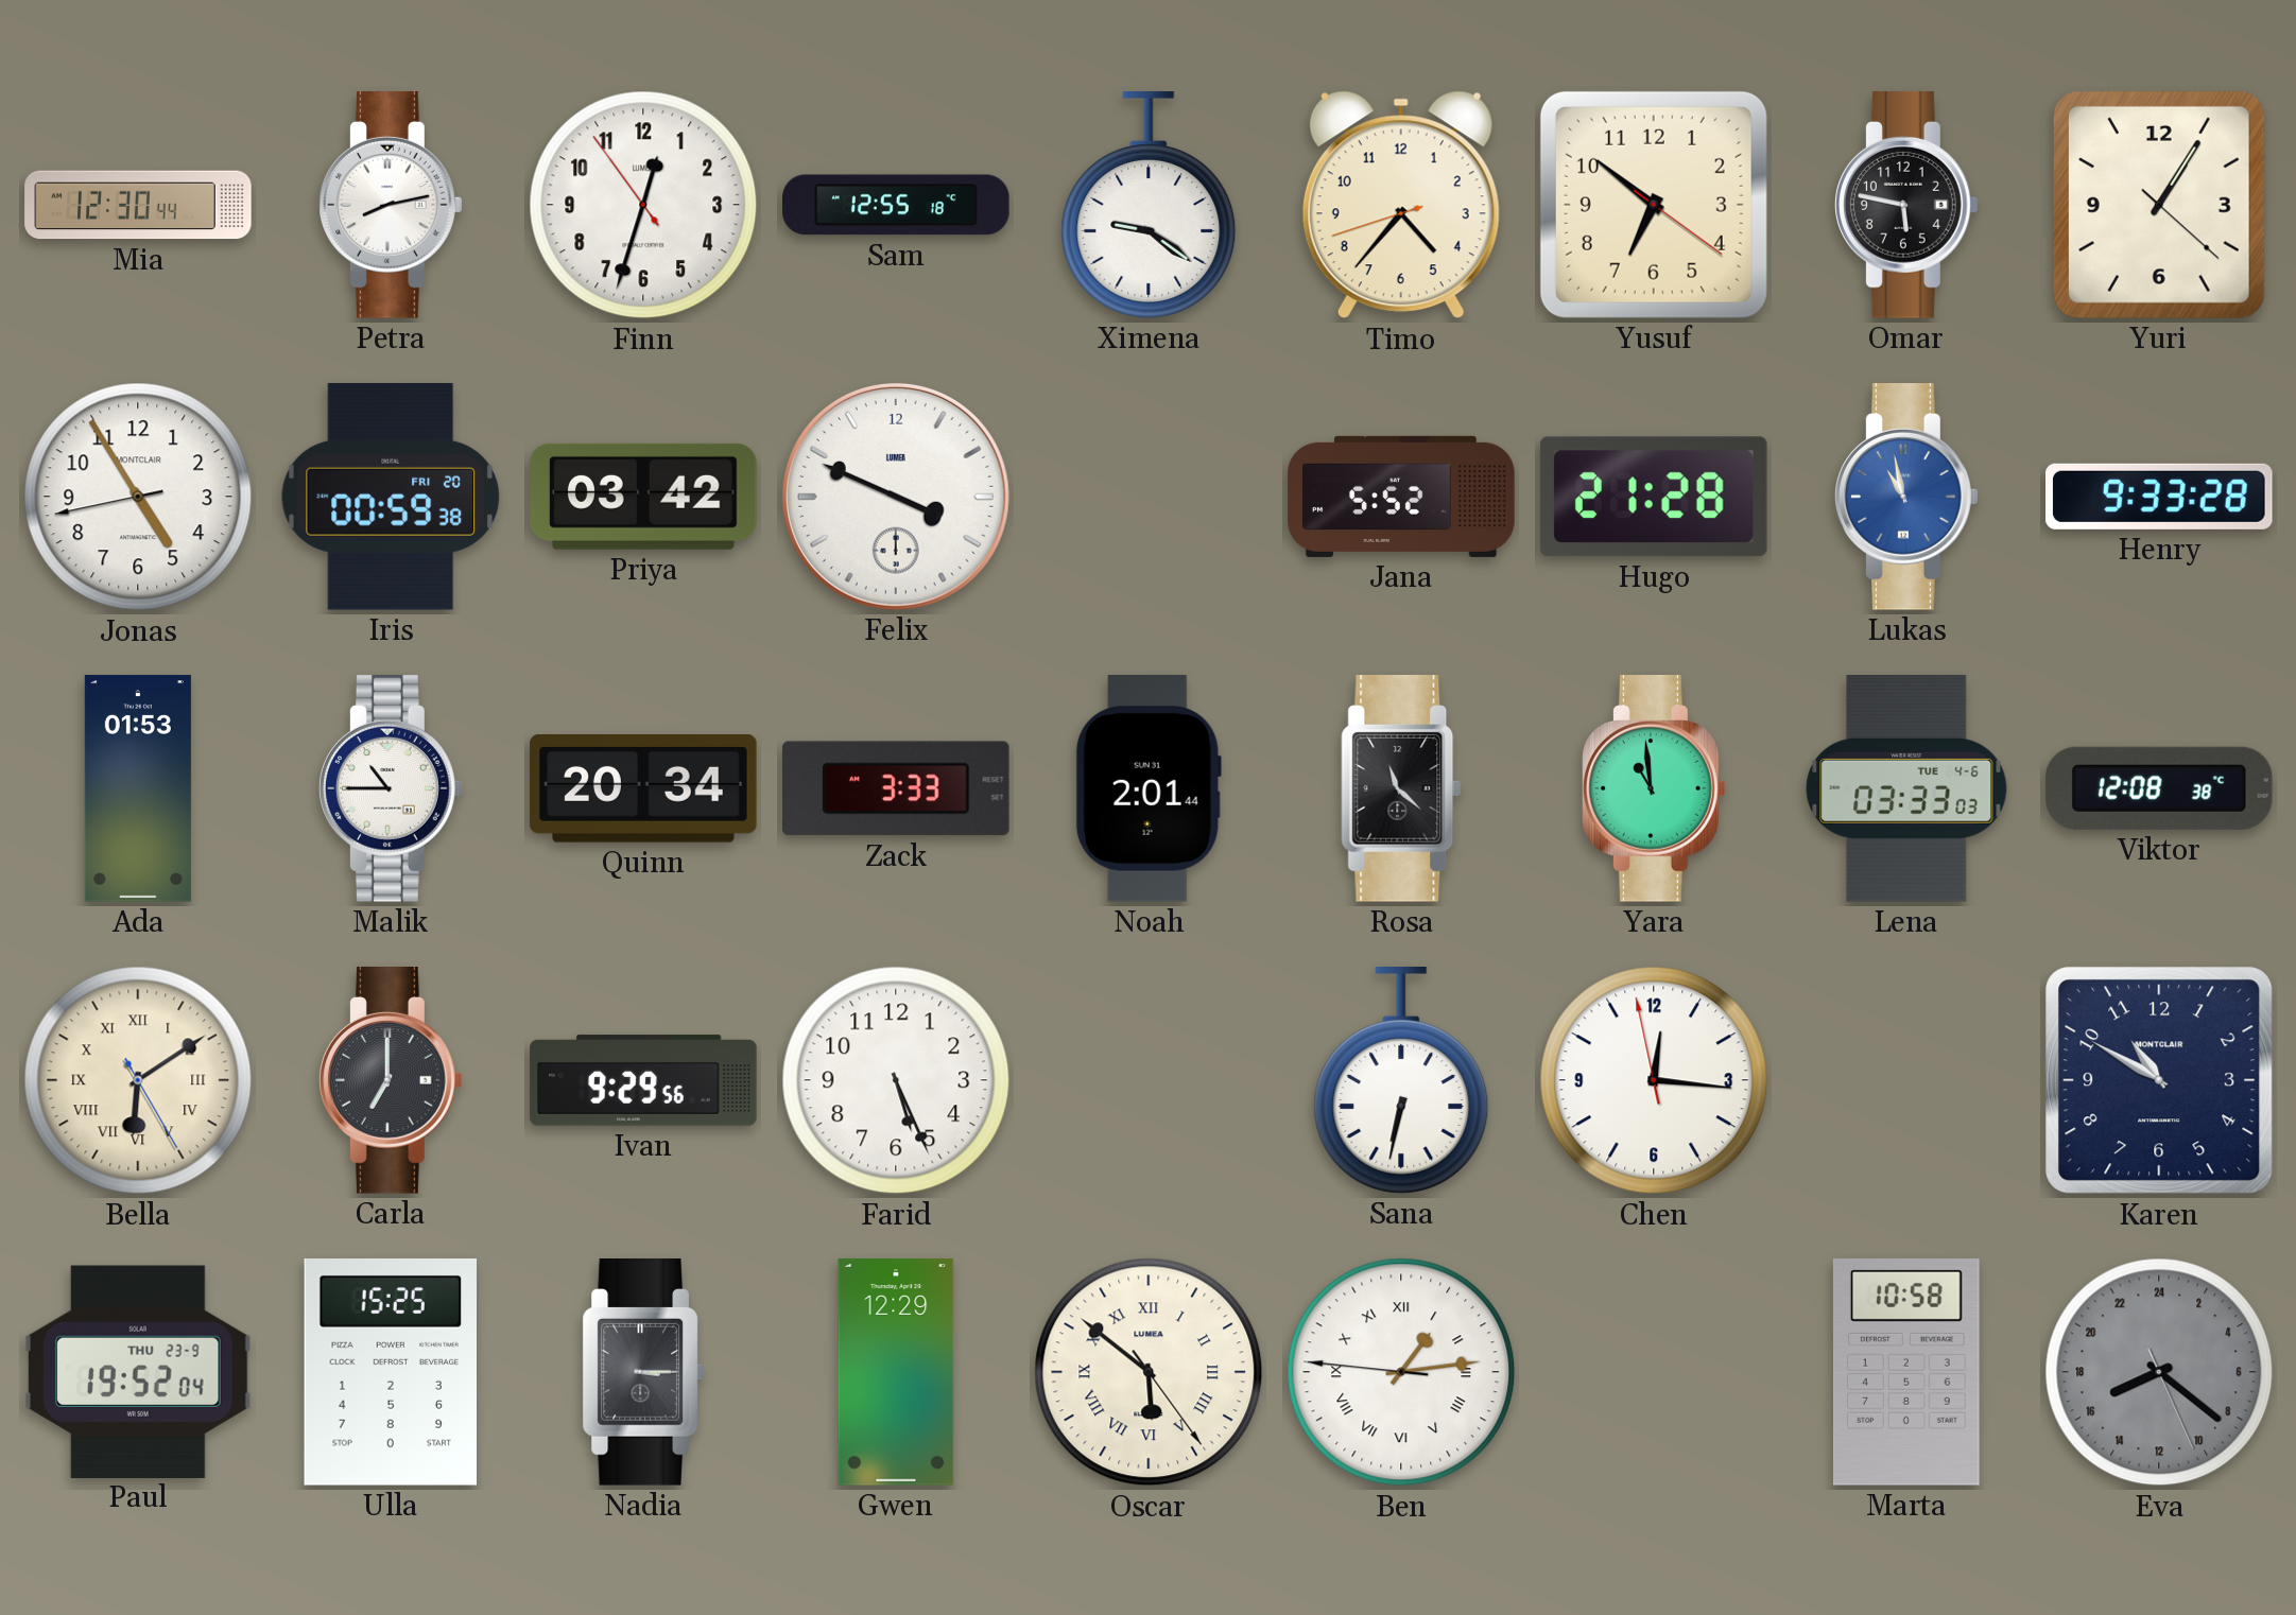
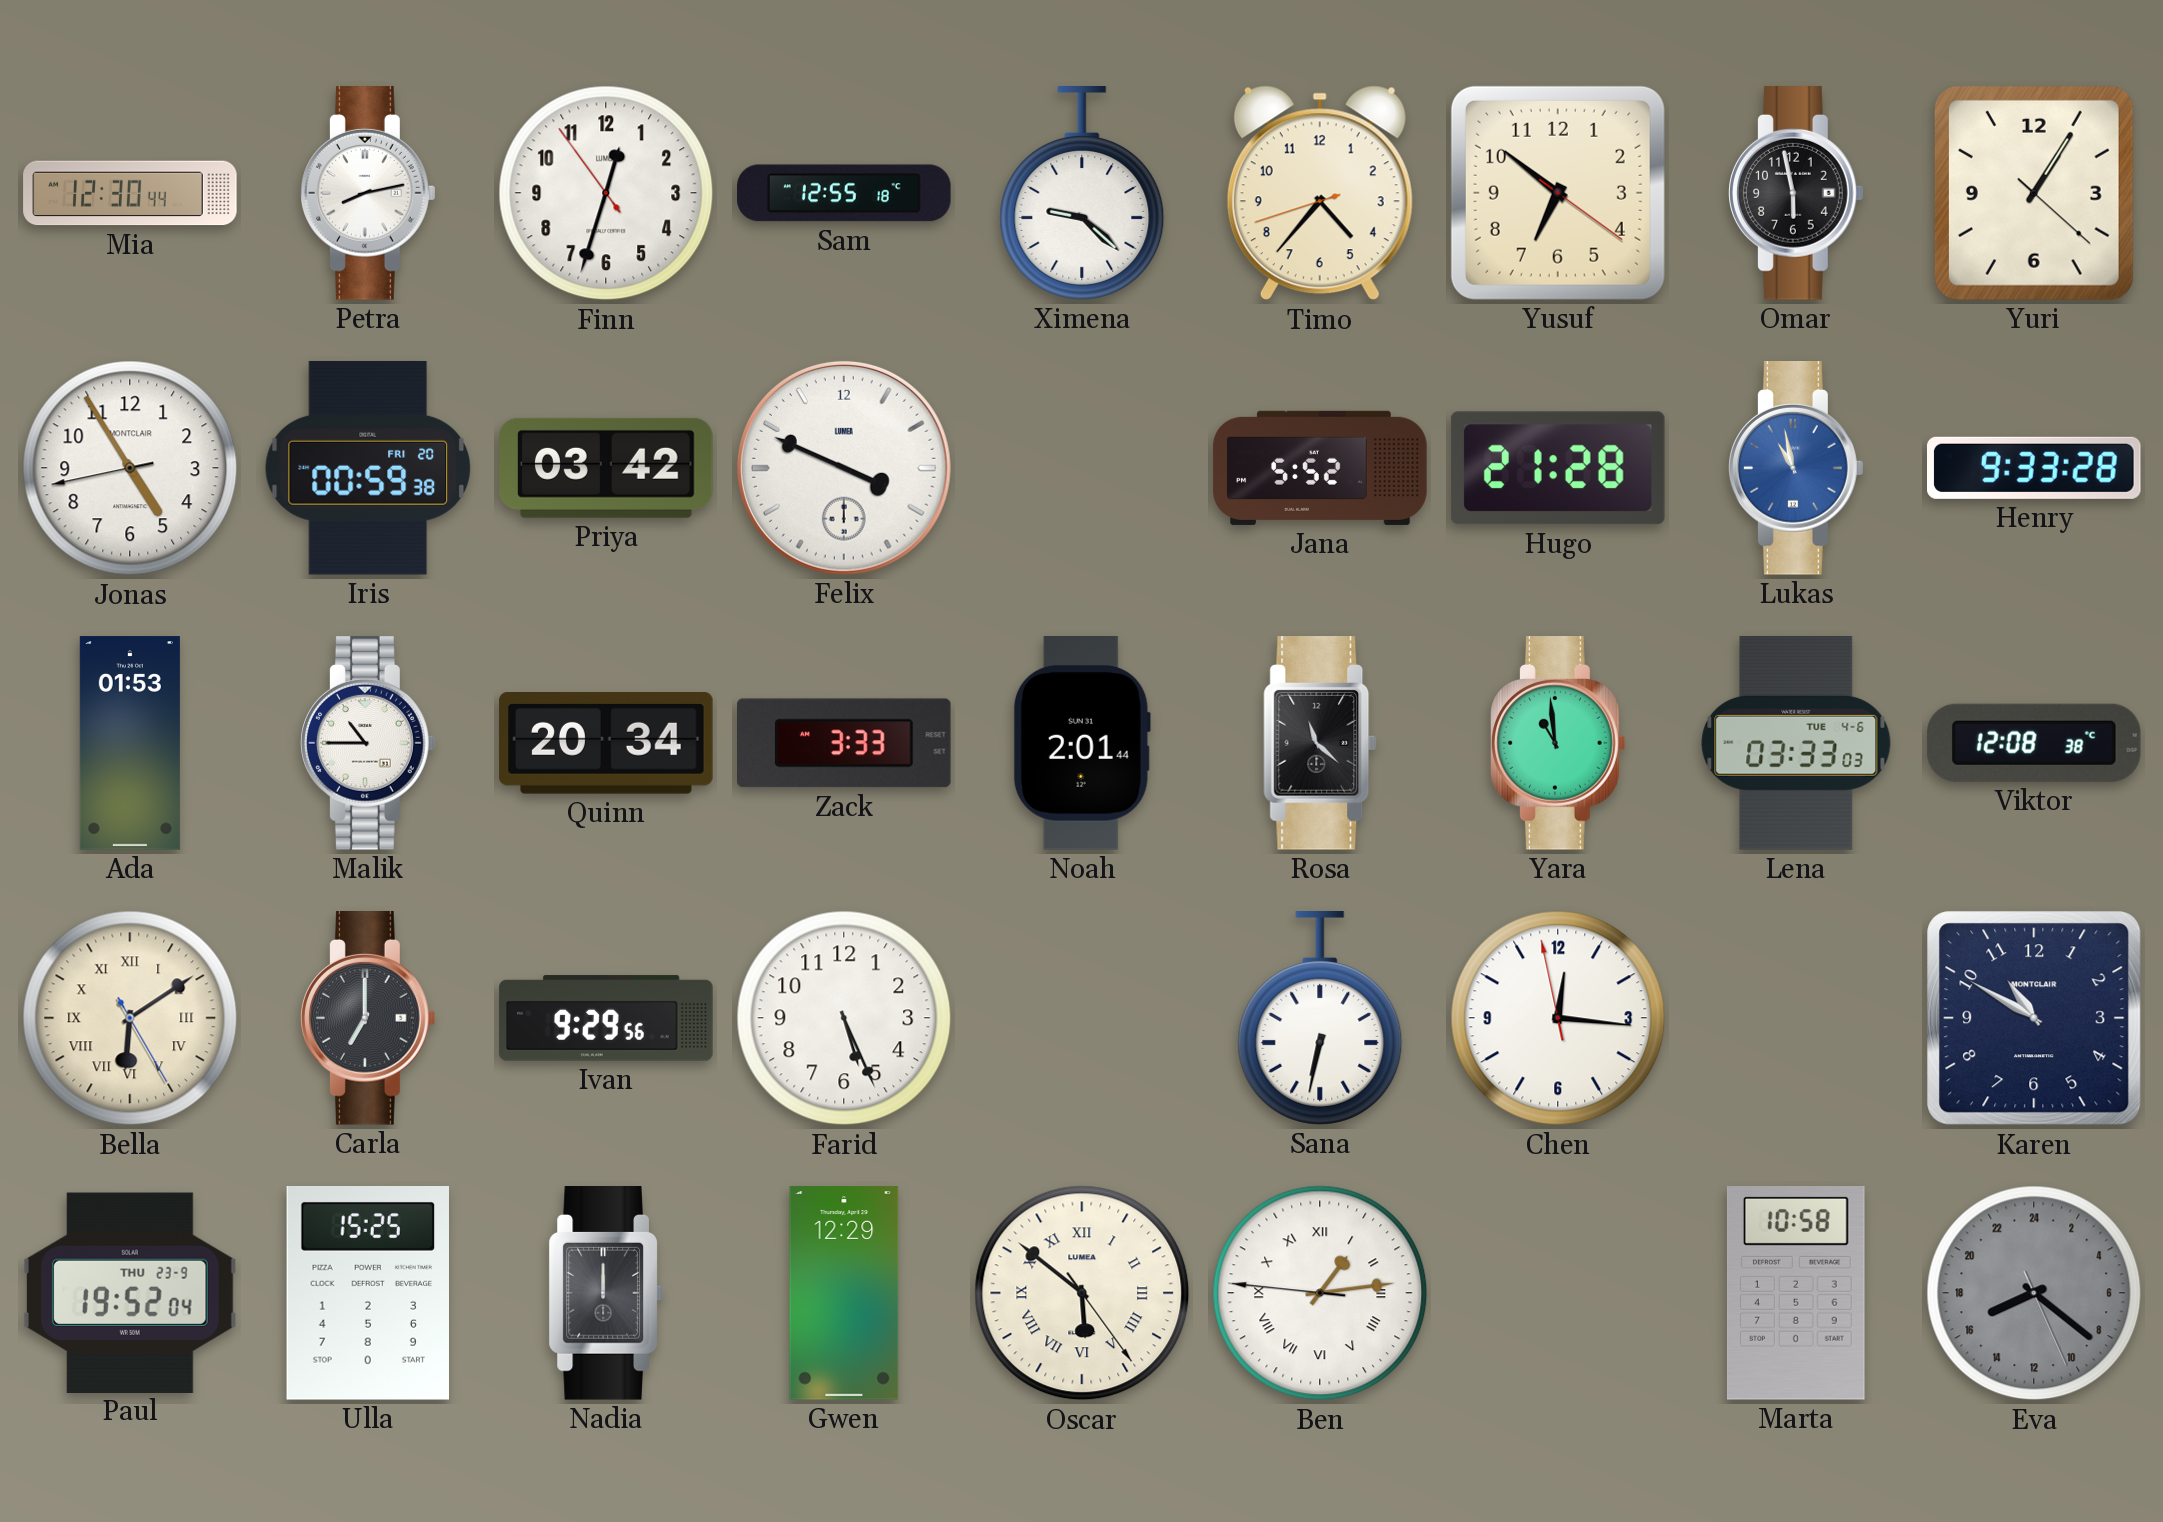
Ximena: 9:21 -> 9:22
Omar: 5:47 -> 5:58
Nadia: 3:15 -> 12:00
